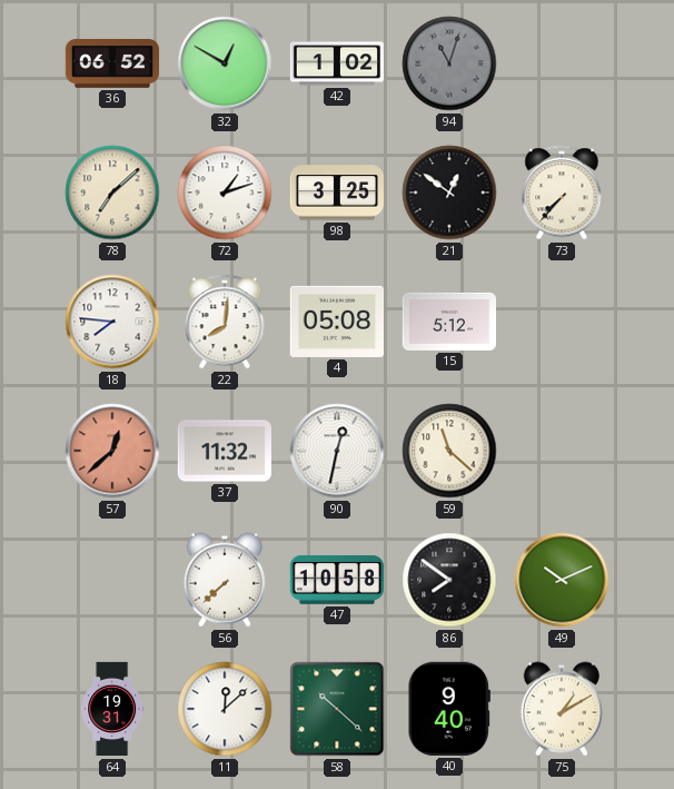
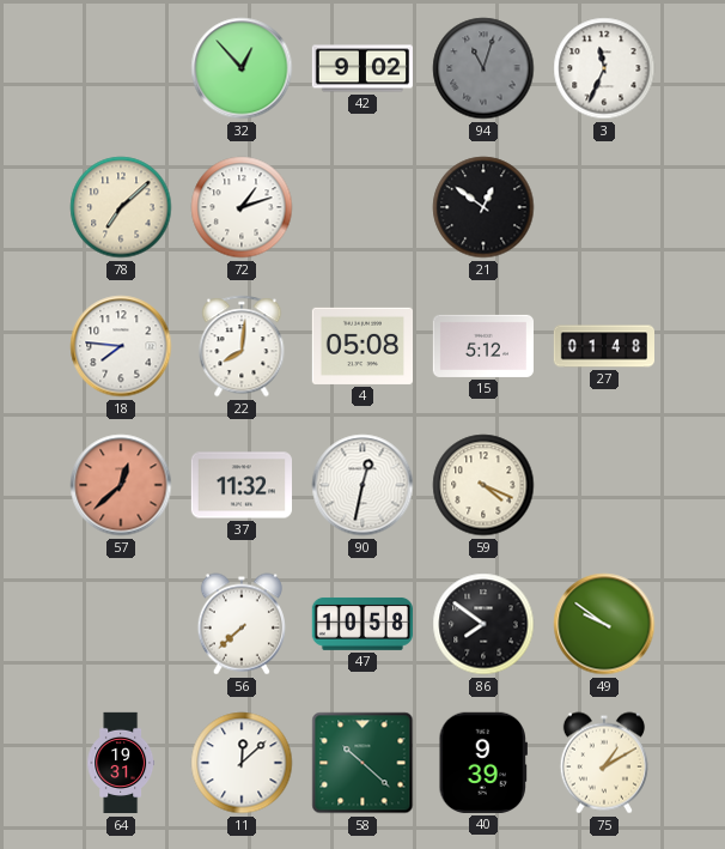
36: 06:52 -> none
32: 12:50 -> 12:53
42: 1:02 -> 9:02
3: none -> 11:34
98: 3:25 -> none
73: 7:37 -> none
27: none -> 01:48
59: 11:22 -> 4:19
49: 10:11 -> 9:51
40: 9:40 -> 9:39
